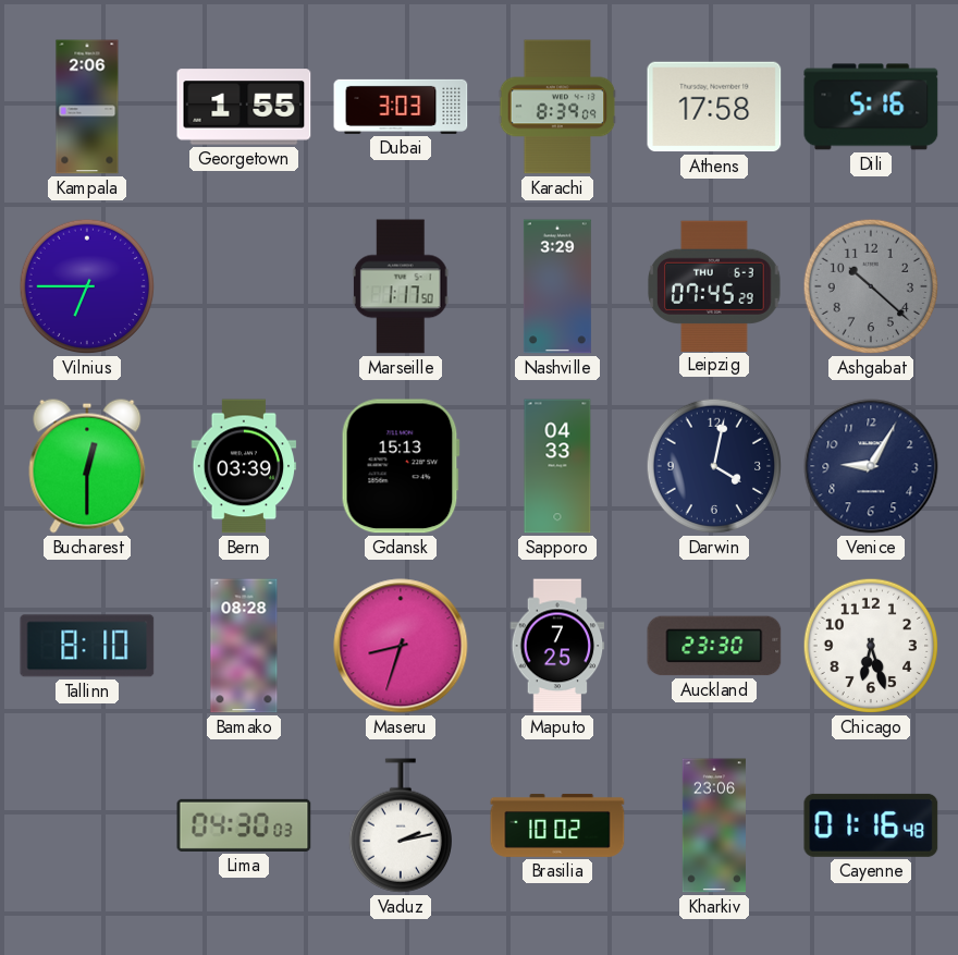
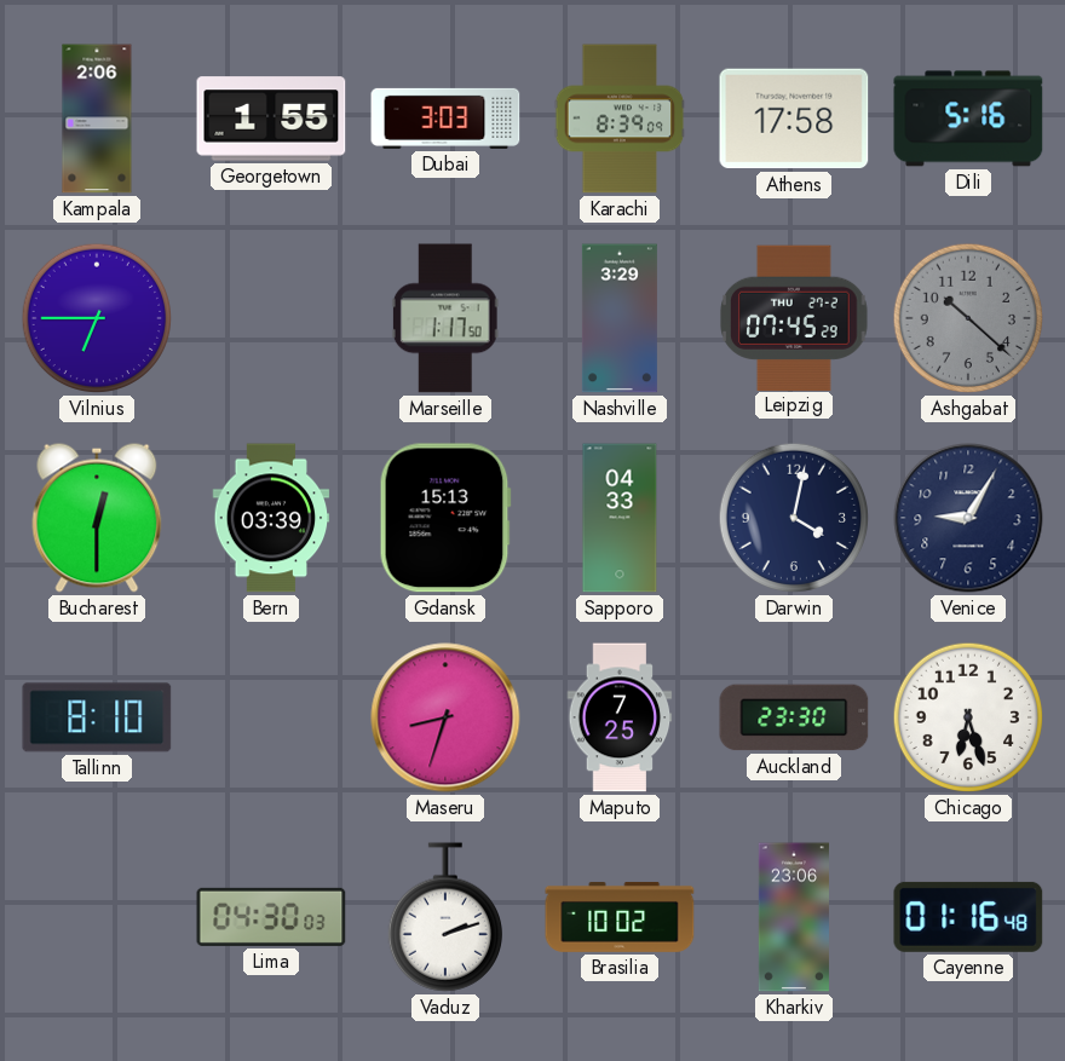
Leipzig date: THU 6-3 -> THU 27-2
Bamako: 08:28 -> none
Vaduz: 2:13 -> 2:12
